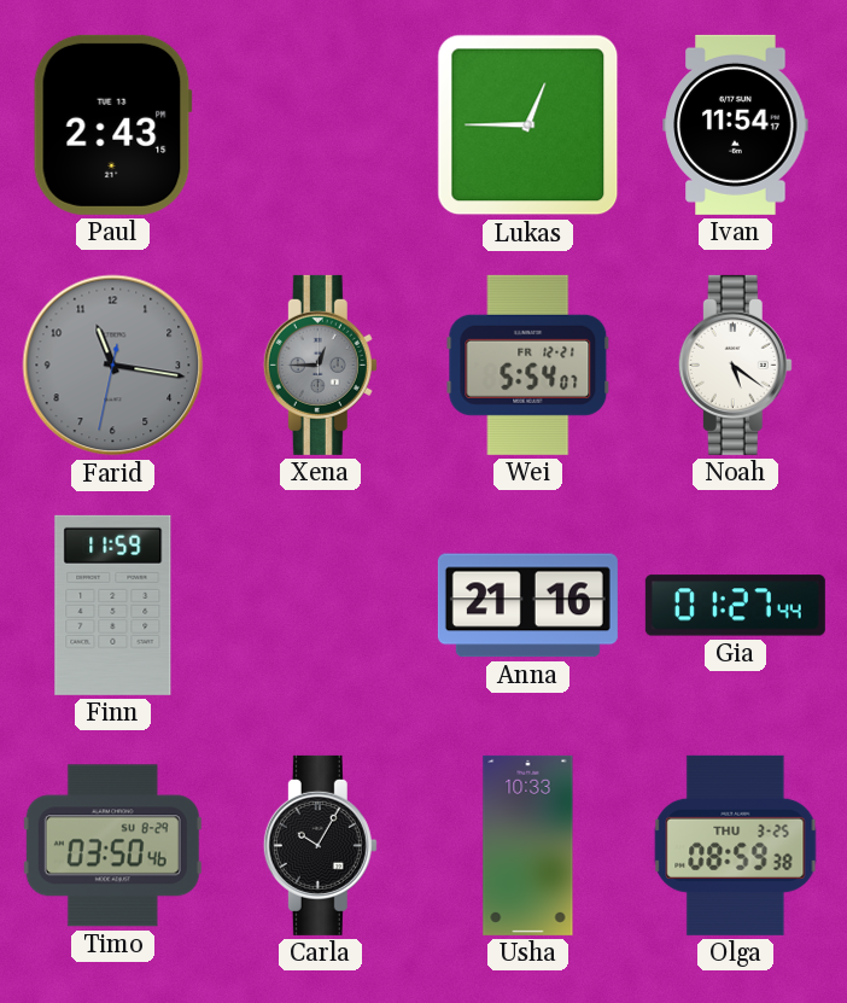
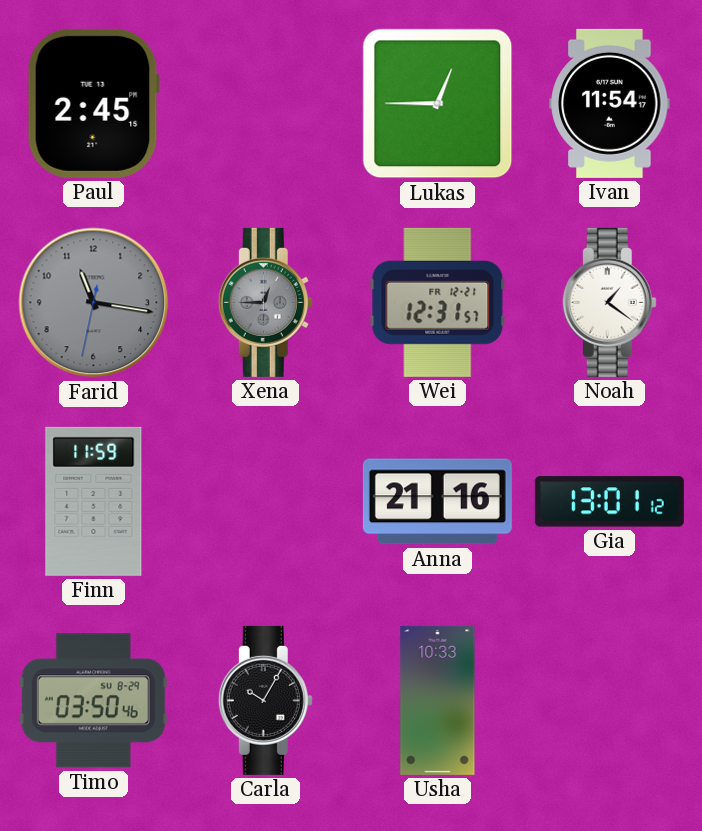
Paul: 2:43 -> 2:45
Wei: 5:54 -> 12:31
Noah: 5:21 -> 1:21
Gia: 01:27 -> 13:01
Olga: 08:59 -> none
